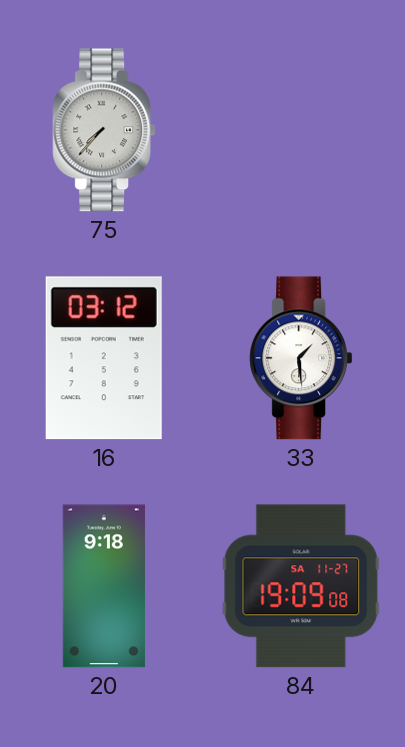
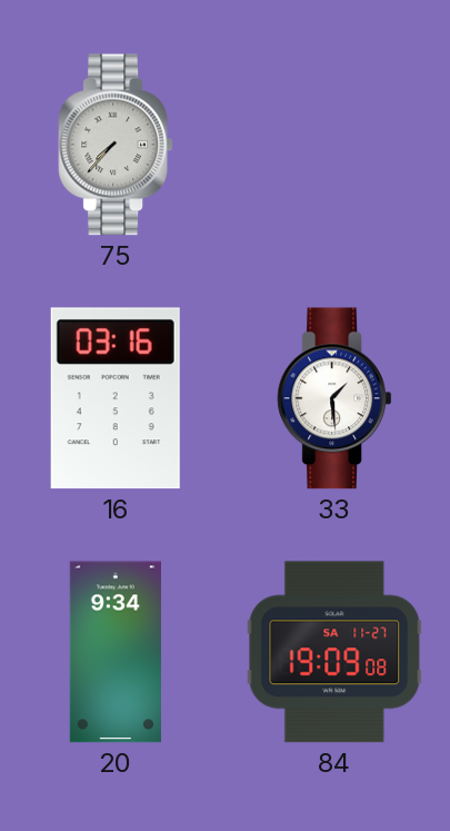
16: 03:12 -> 03:16
20: 9:18 -> 9:34
